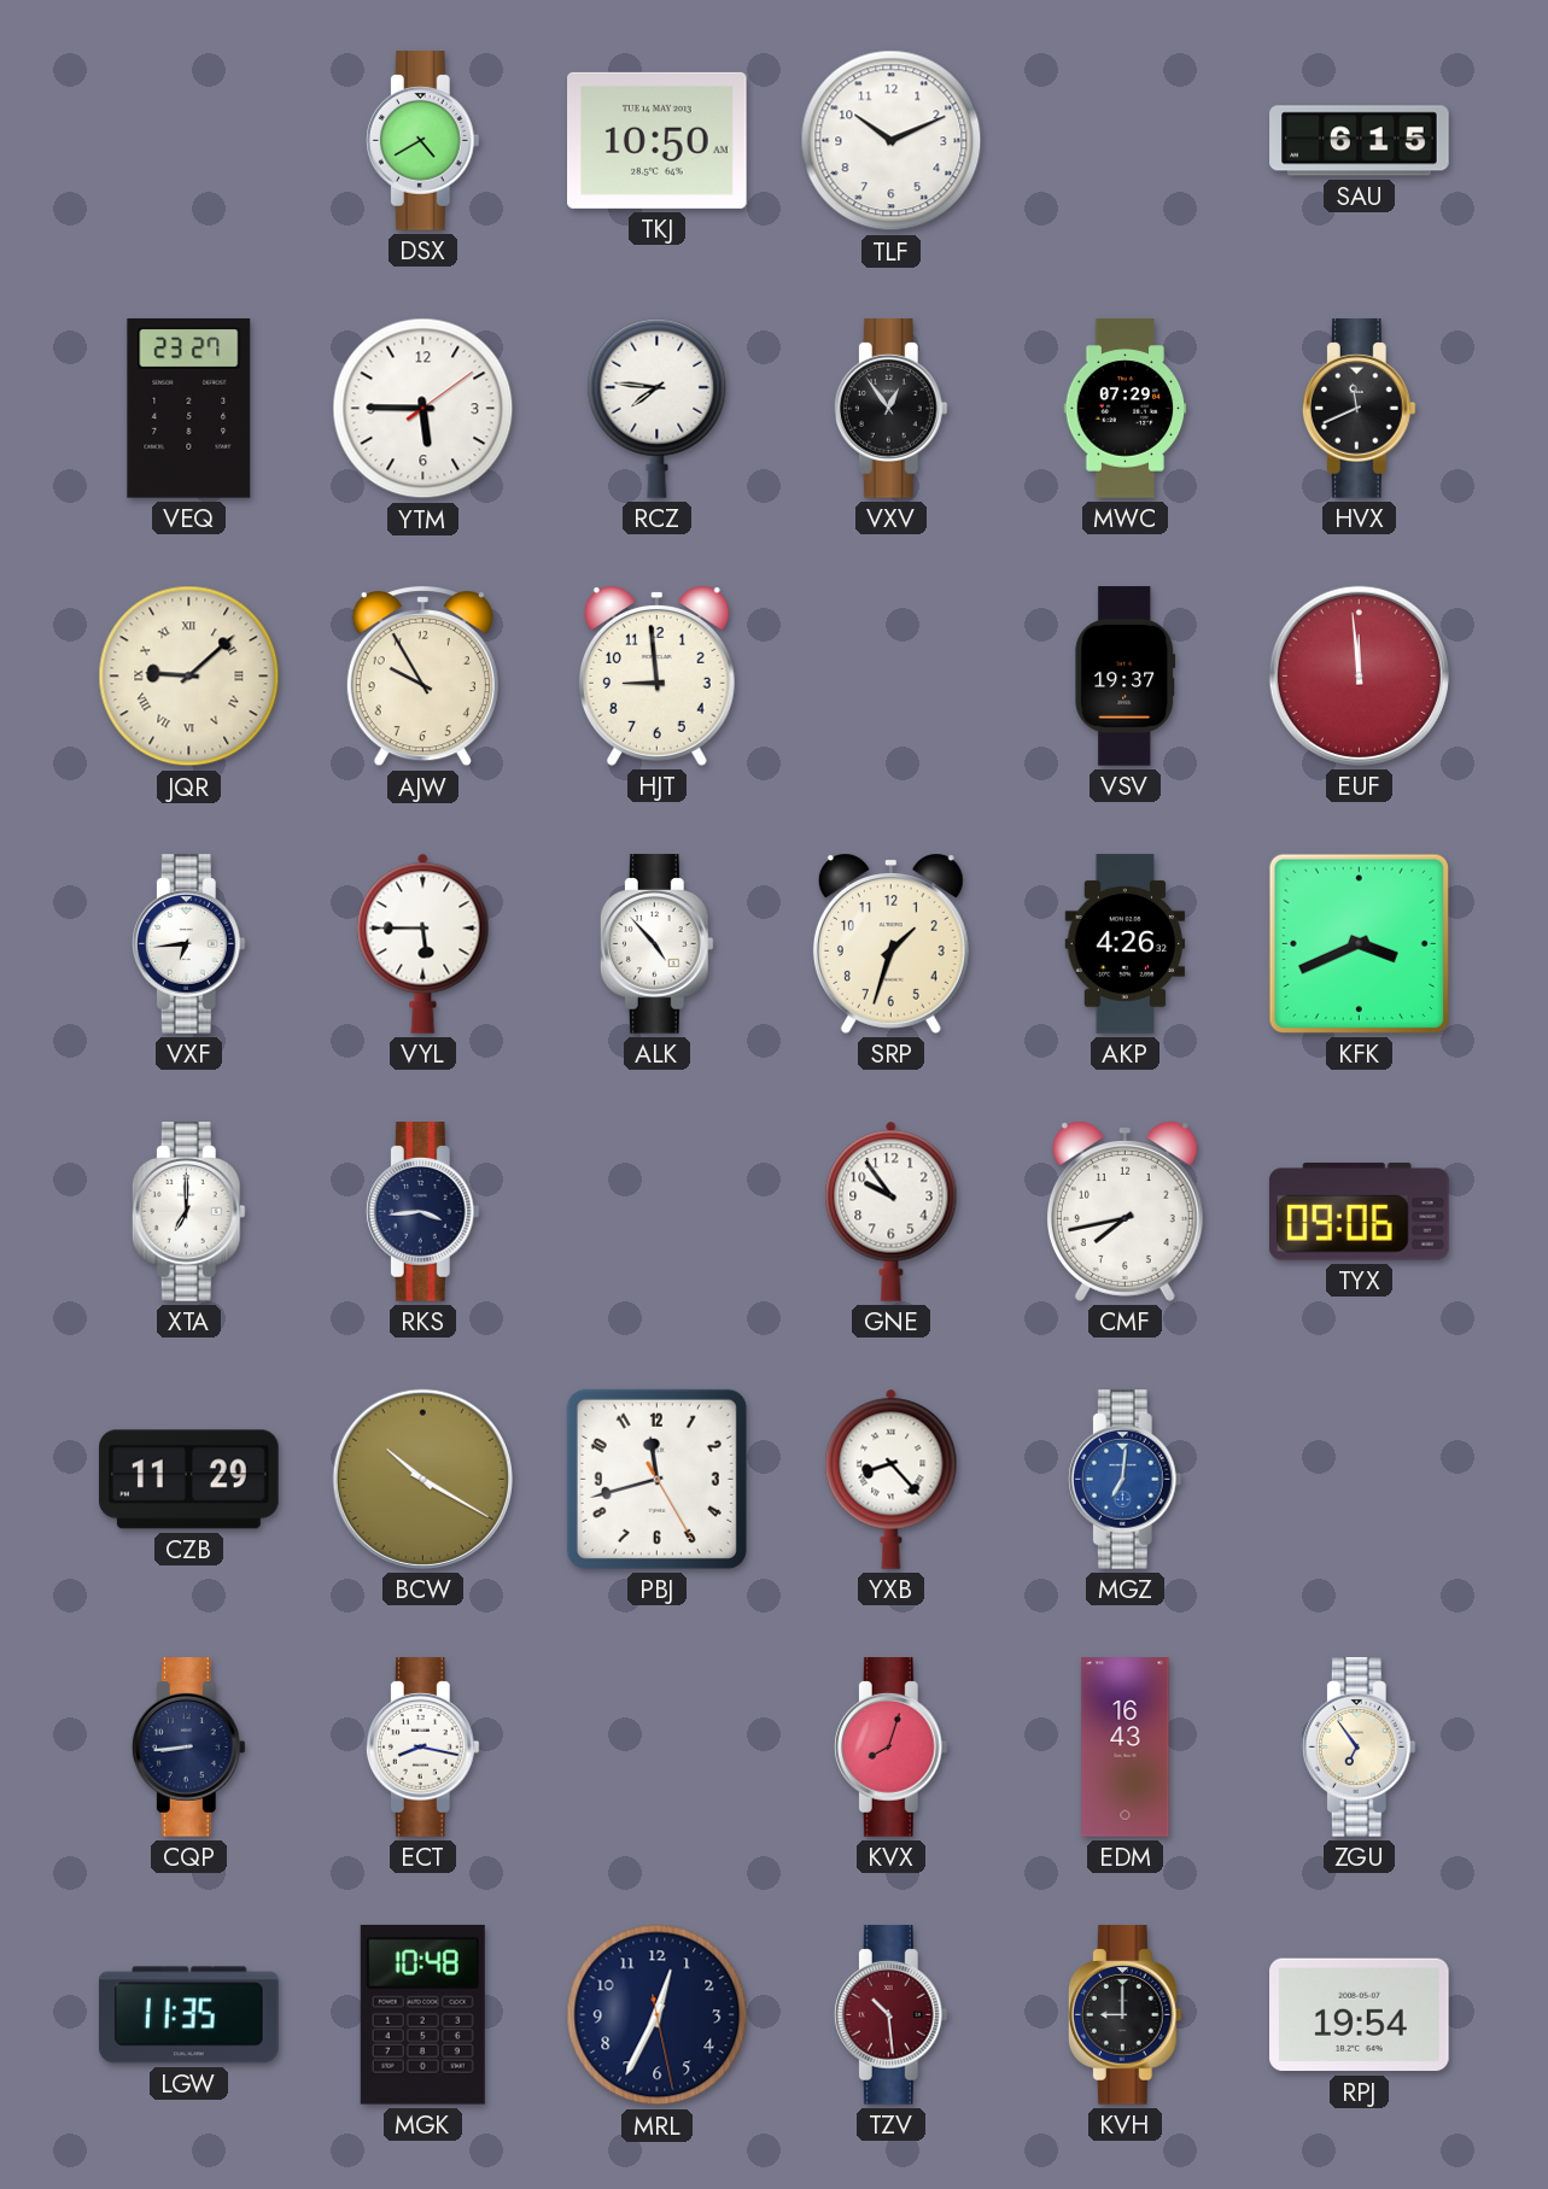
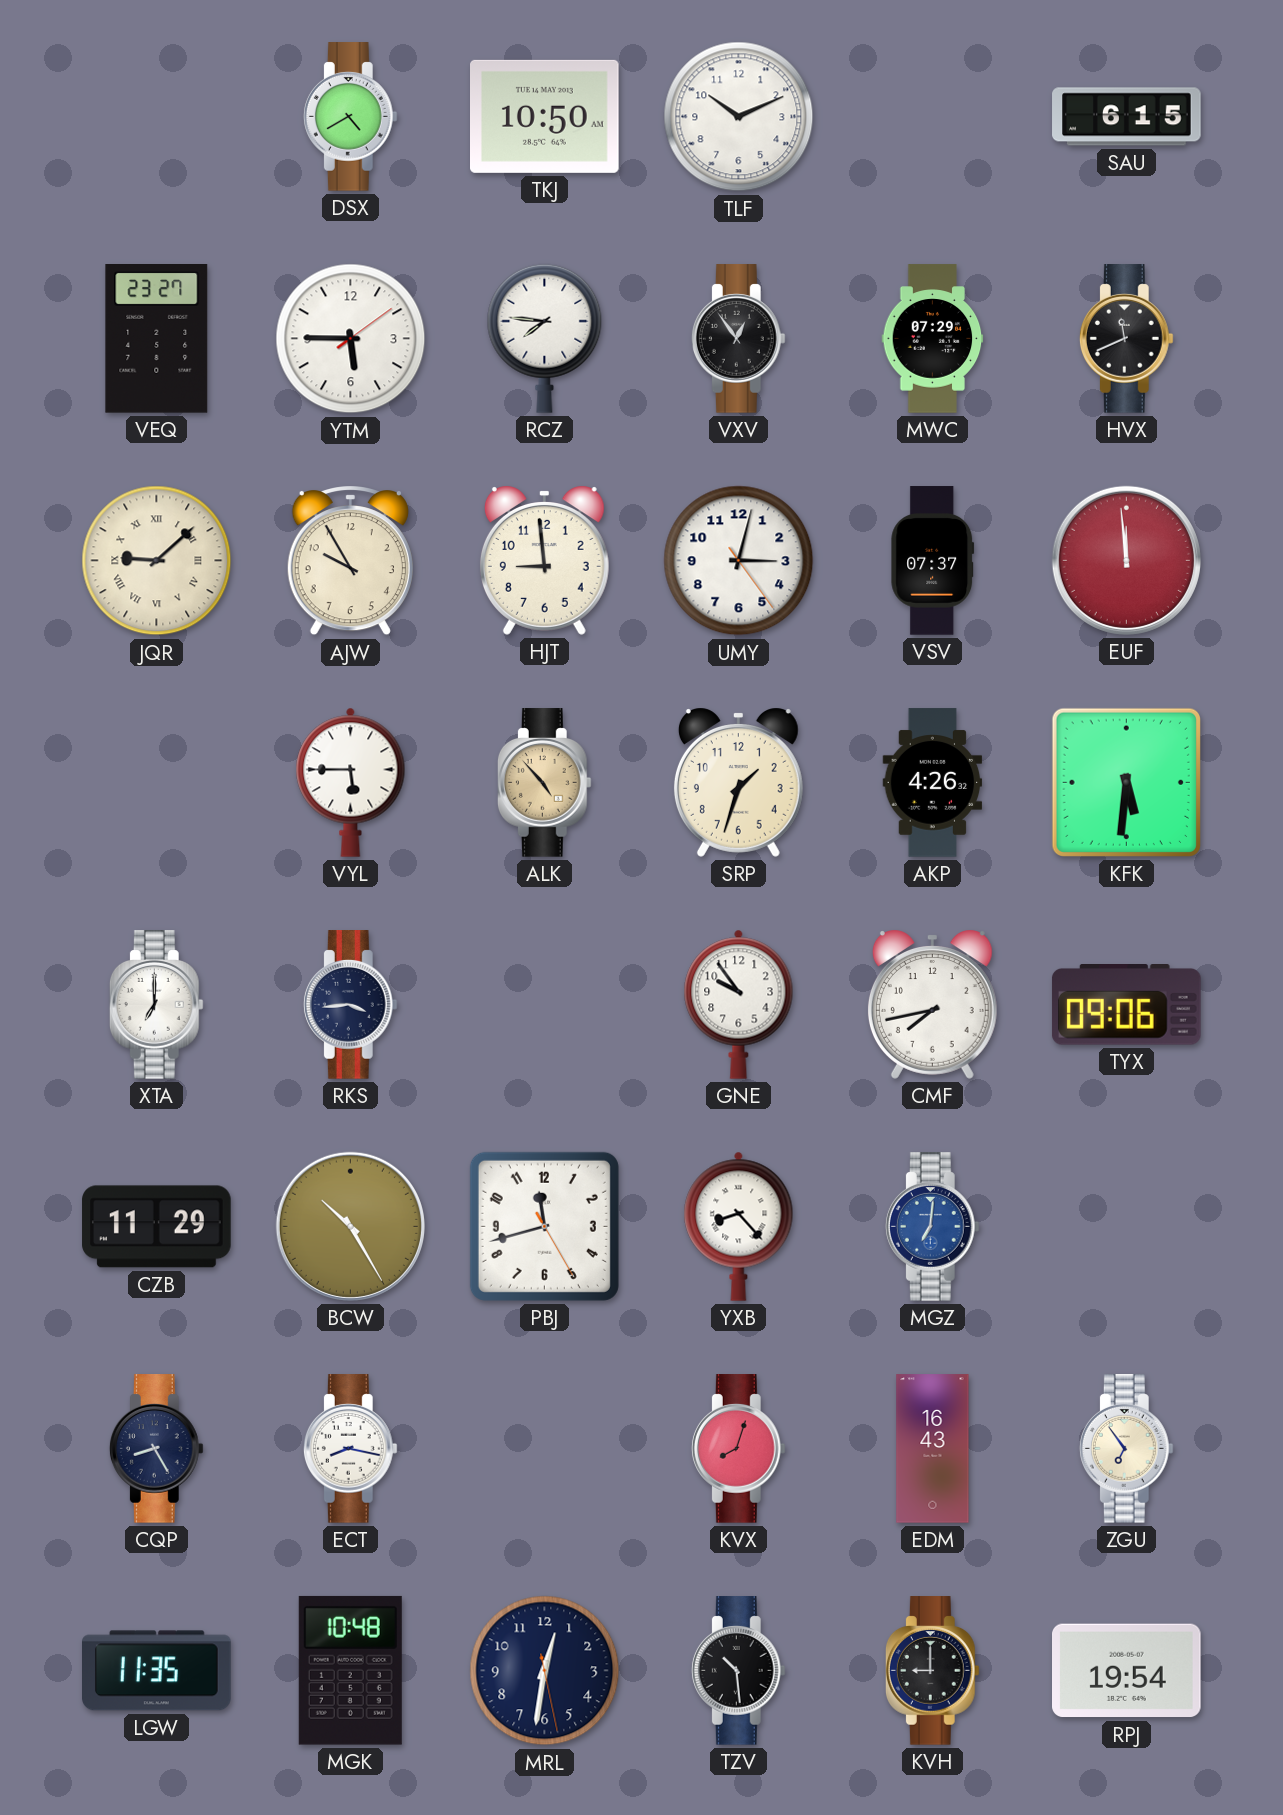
UMY: none -> 3:02
VSV: 19:37 -> 07:37
VXF: 6:44 -> none
ALK dial: white -> champagne
KFK: 3:41 -> 5:31
BCW: 10:20 -> 10:25
CQP: 8:44 -> 8:25
MRL: 12:34 -> 12:31
TZV dial: burgundy -> black
